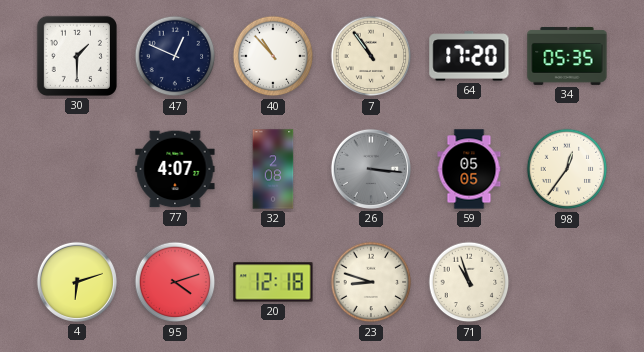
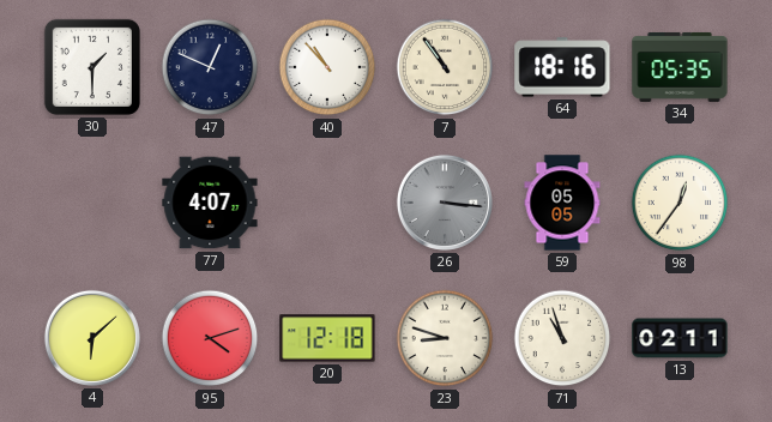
64: 17:20 -> 18:16
32: 2:08 -> none
4: 6:12 -> 6:08
13: none -> 02:11
